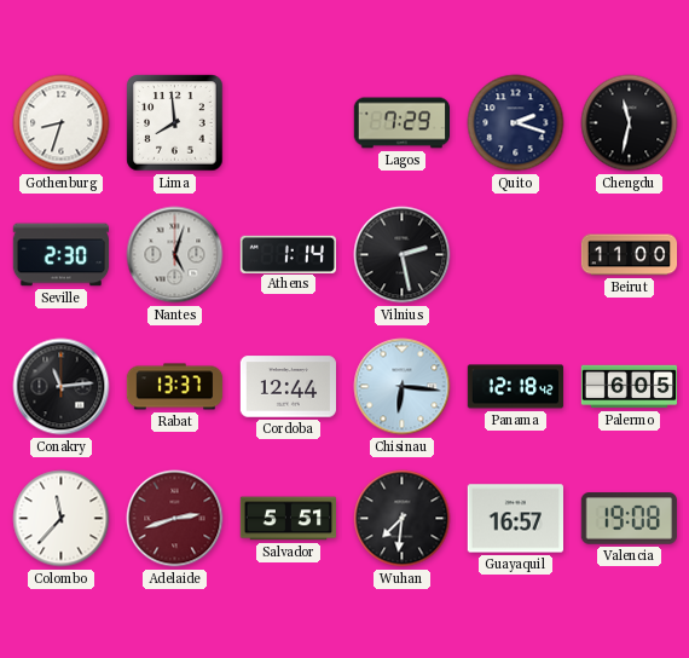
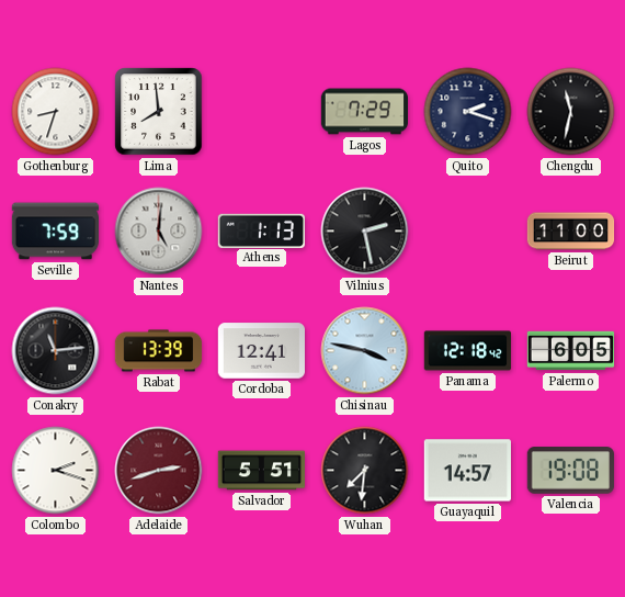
Seville: 2:30 -> 7:59
Nantes: 5:03 -> 5:01
Athens: 1:14 -> 1:13
Rabat: 13:37 -> 13:39
Cordoba: 12:44 -> 12:41
Chisinau: 6:16 -> 3:47
Colombo: 11:37 -> 2:18
Guayaquil: 16:57 -> 14:57
